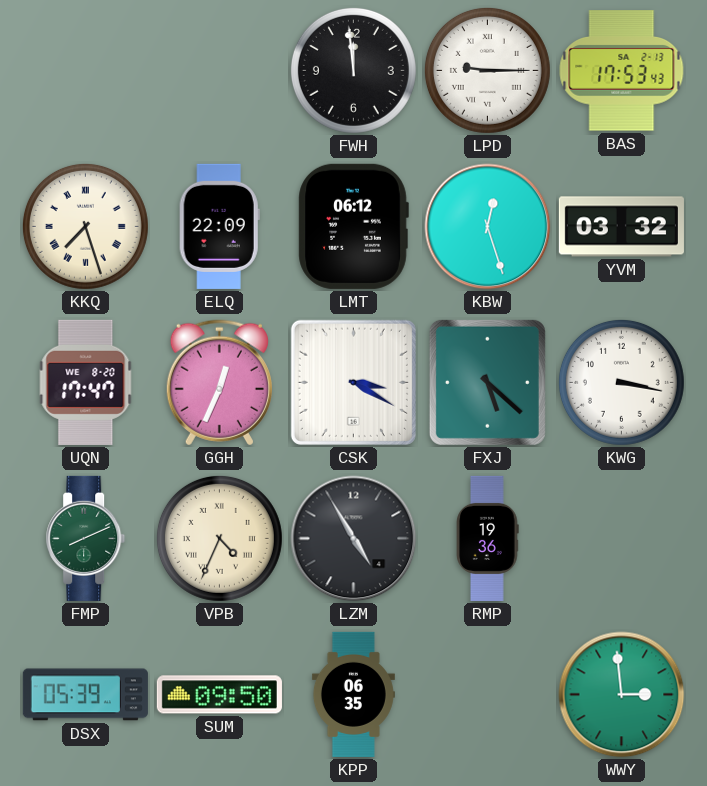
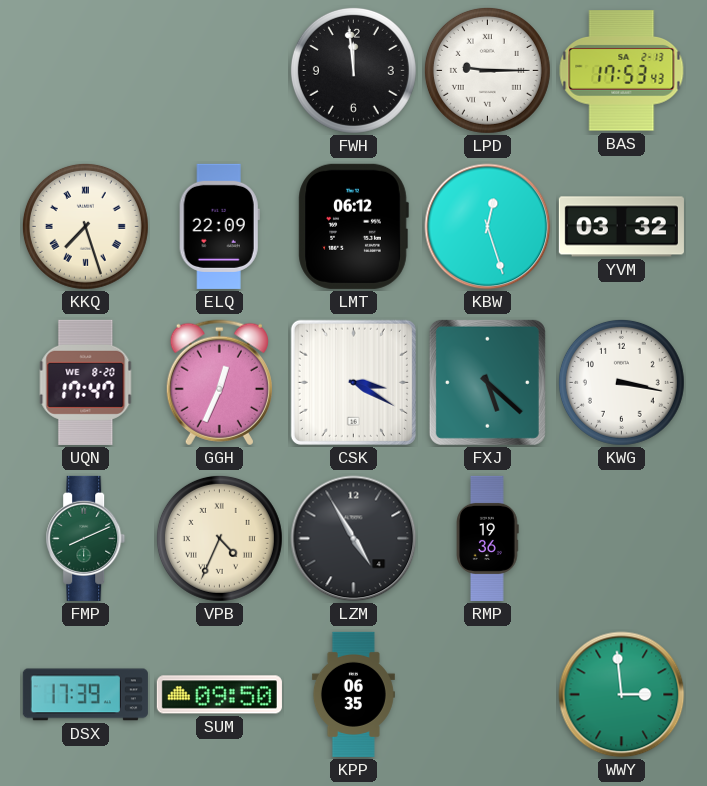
DSX: 05:39 -> 17:39
